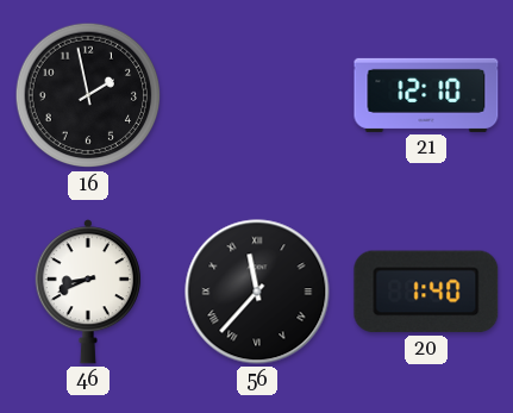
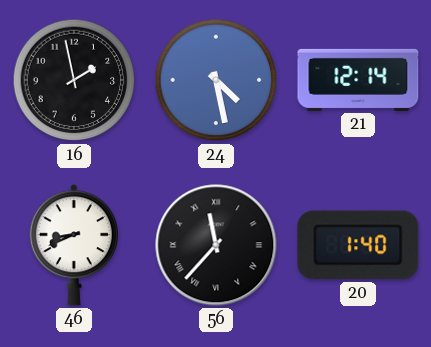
24: none -> 4:28
21: 12:10 -> 12:14
